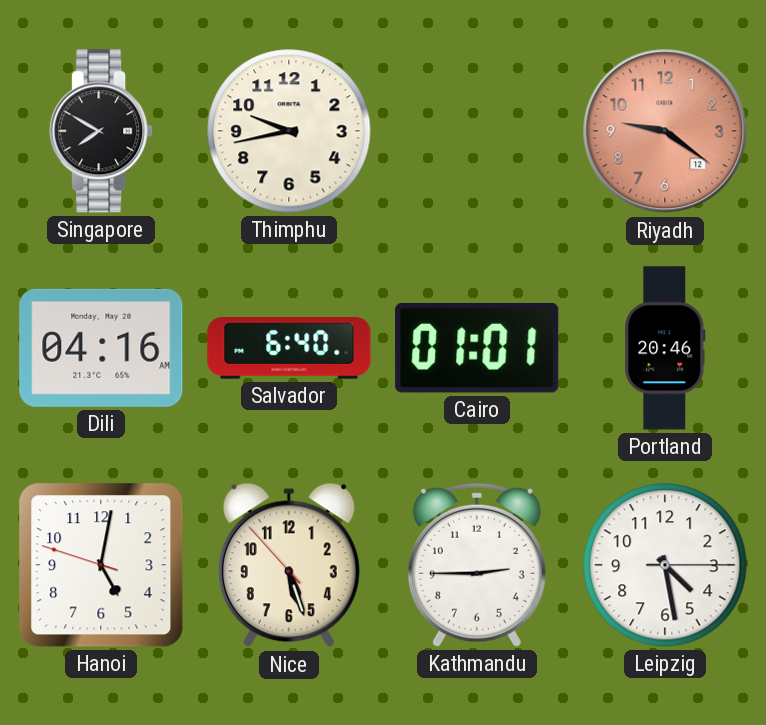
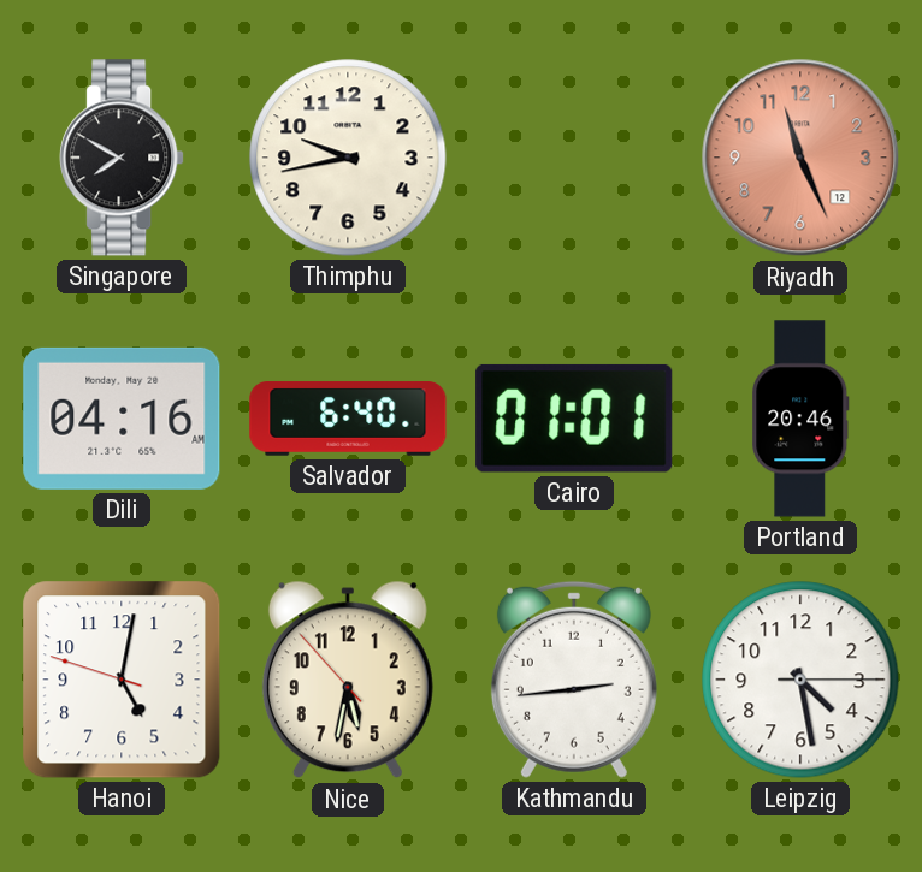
Riyadh: 9:21 -> 11:26
Nice: 5:26 -> 5:31
Kathmandu: 2:45 -> 2:44
